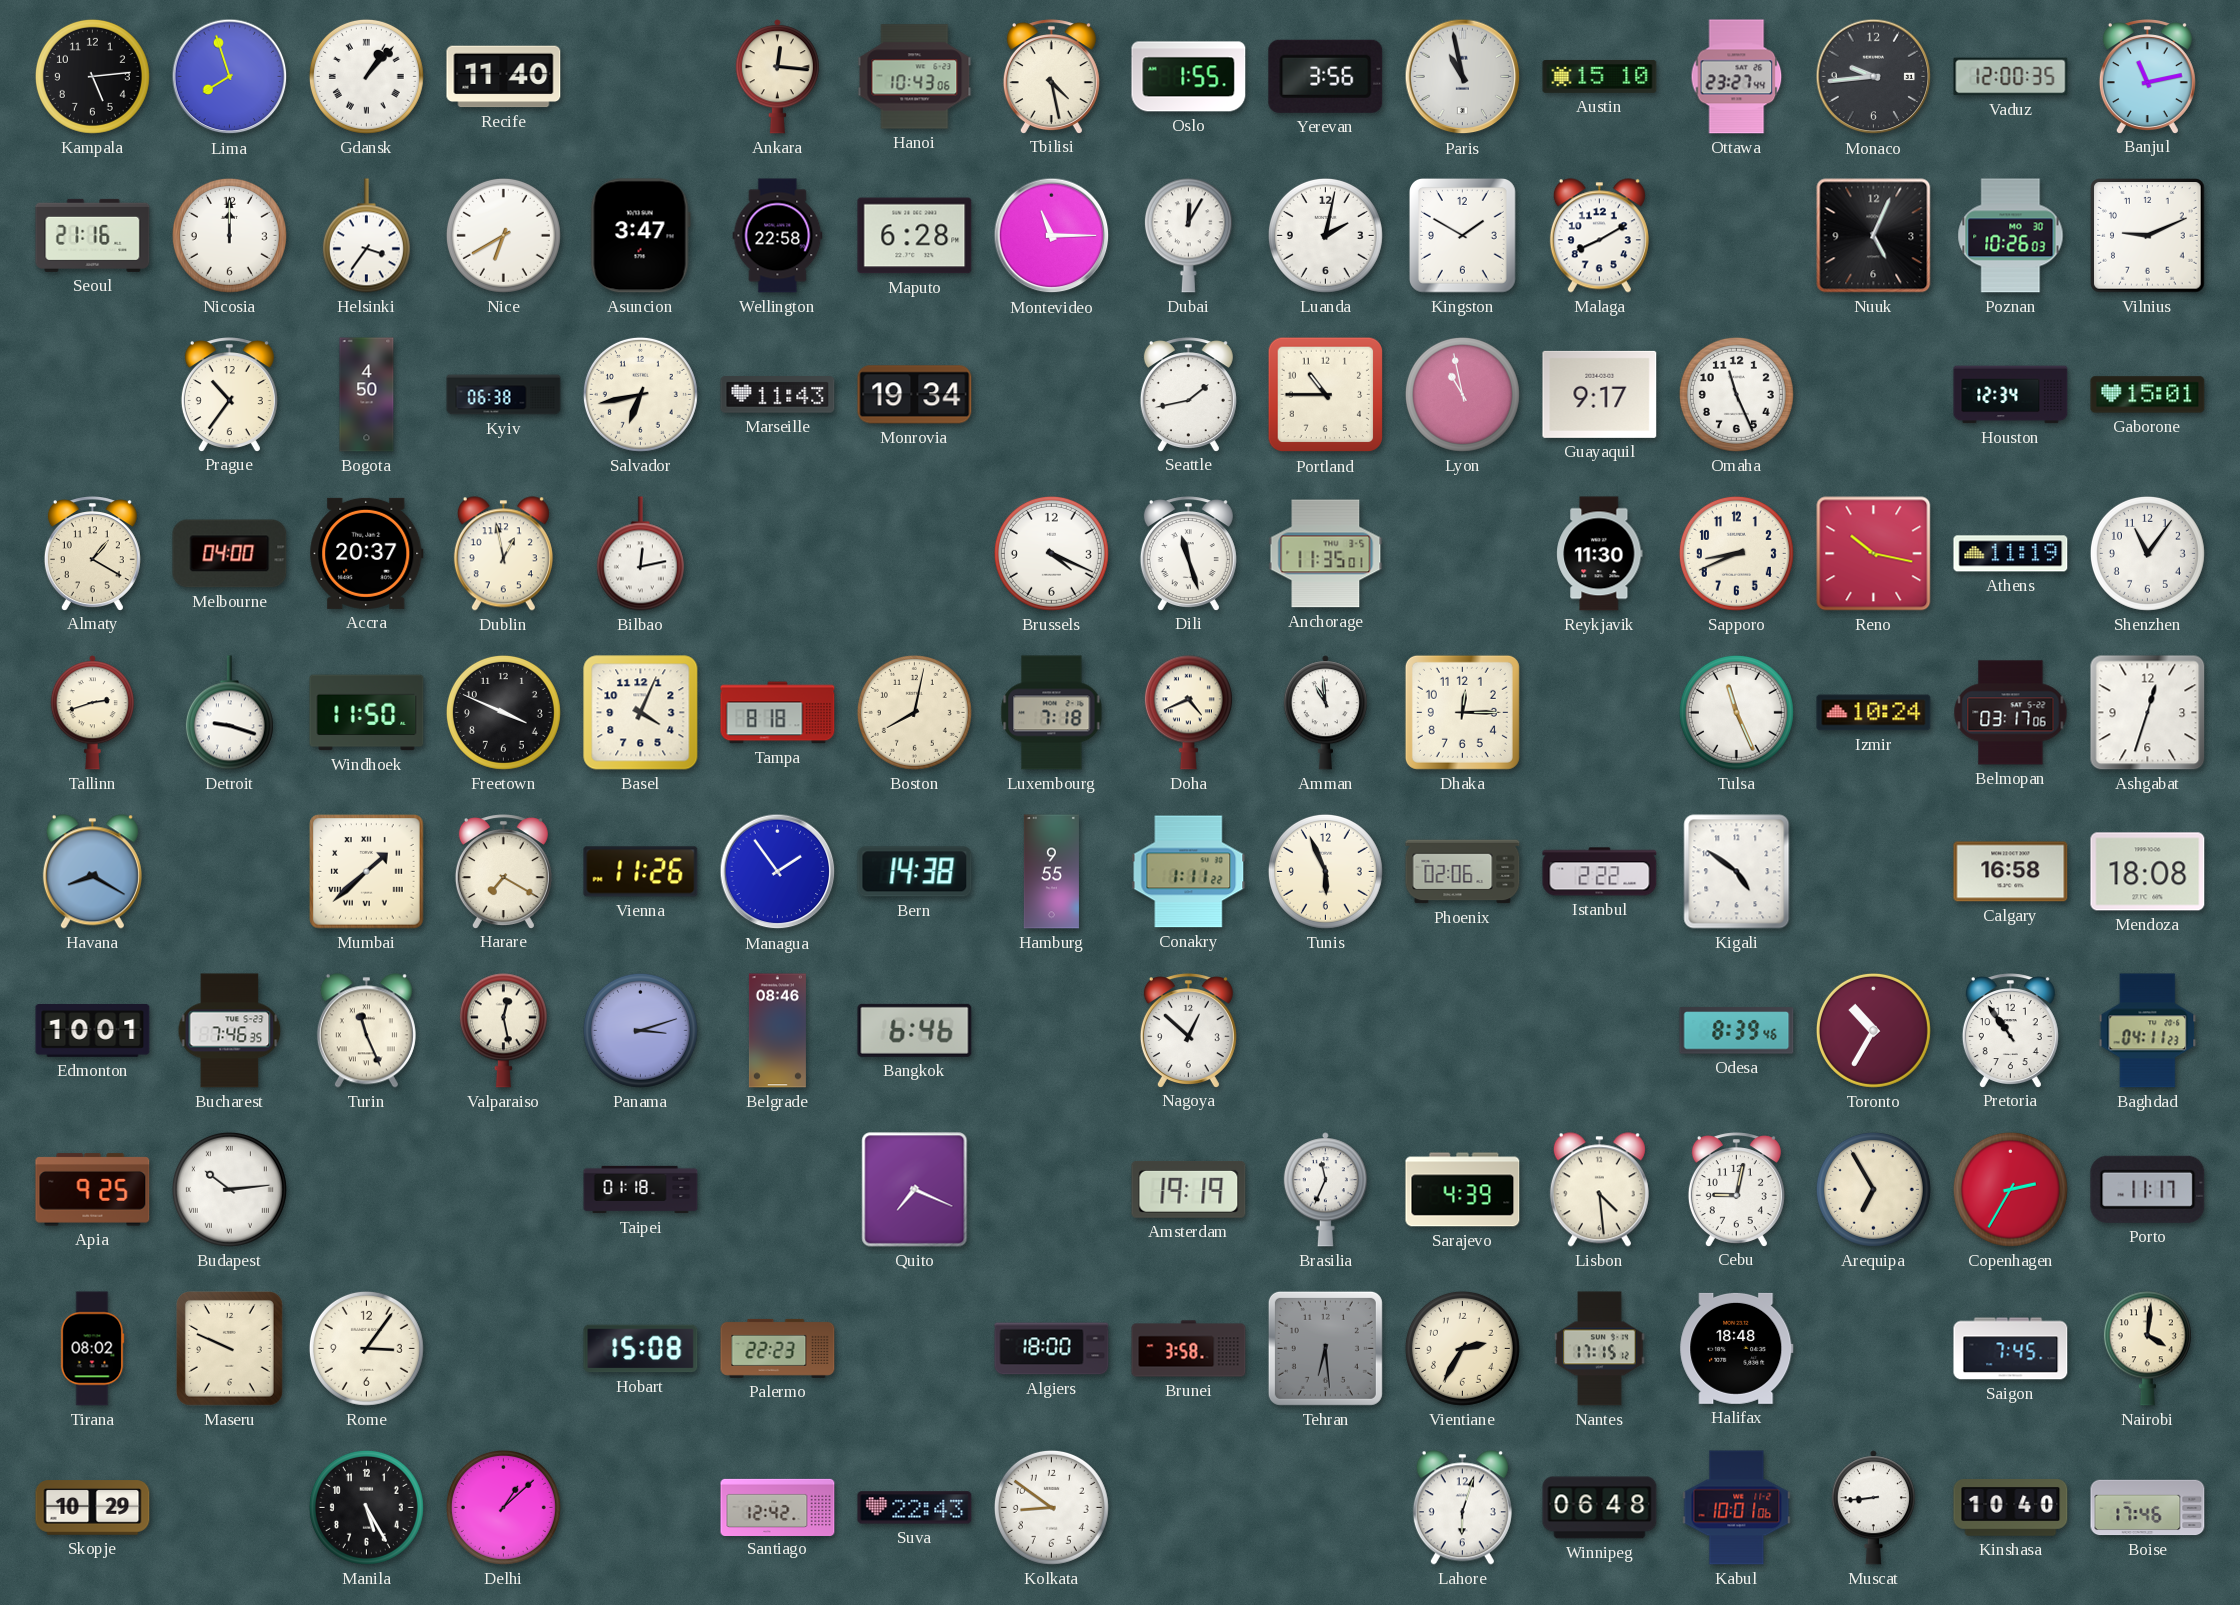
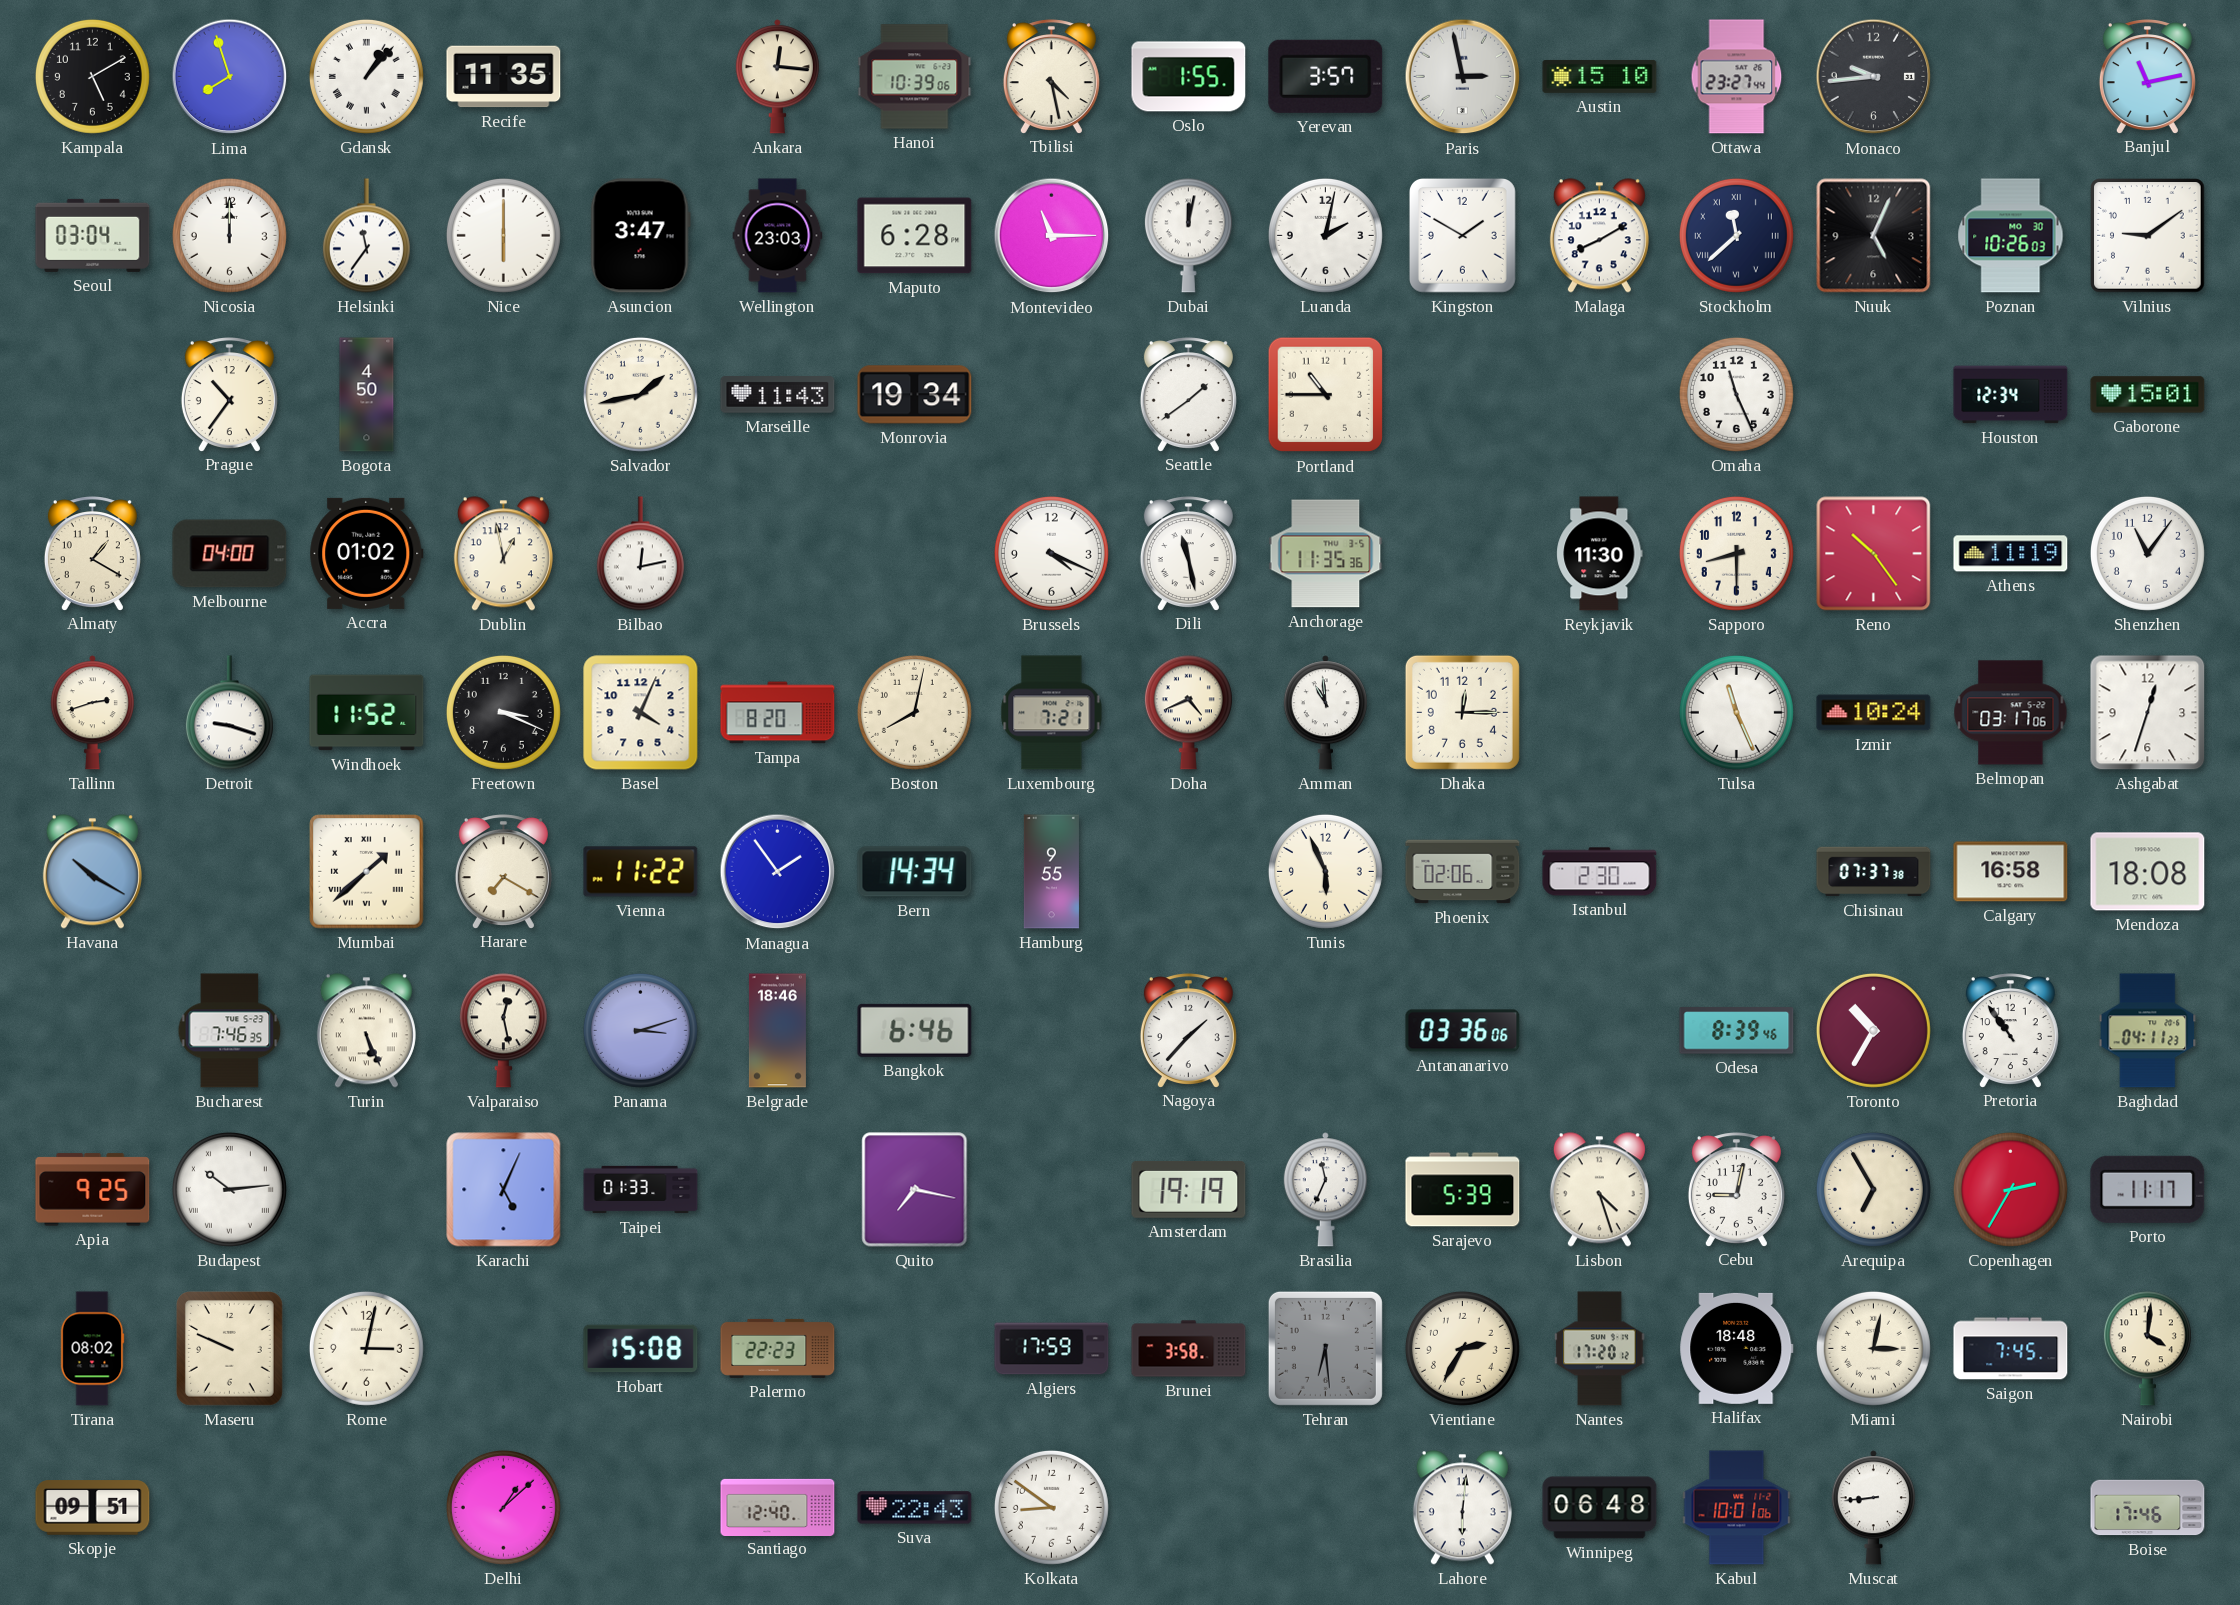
Kampala: 5:14 -> 5:10
Recife: 11:40 -> 11:35
Hanoi: 10:43 -> 10:39
Yerevan: 3:56 -> 3:57
Paris: 10:58 -> 2:58
Vaduz: 12:00 -> none
Seoul: 21:16 -> 03:04
Helsinki: 3:36 -> 11:36
Nice: 6:40 -> 6:00
Wellington: 22:58 -> 23:03
Dubai: 12:05 -> 12:02
Stockholm: none -> 11:38
Vilnius: 9:11 -> 9:09
Kyiv: 06:38 -> none
Salvador: 6:43 -> 1:43
Seattle: 1:43 -> 1:39
Lyon: 10:58 -> none
Guayaquil: 9:17 -> none
Accra: 20:37 -> 01:02
Dili: 11:27 -> 11:28
Anchorage: 11:35:01 -> 11:35:36
Sapporo: 8:41 -> 8:30
Reno: 10:17 -> 10:24
Windhoek: 11:50 -> 11:52
Freetown: 3:49 -> 3:19
Tampa: 8:18 -> 8:20
Luxembourg: 7:18 -> 7:21
Havana: 8:20 -> 10:20
Vienna: 11:26 -> 11:22
Bern: 14:38 -> 14:34
Conakry: 1:11 -> none
Istanbul: 2:22 -> 2:30
Kigali: 4:51 -> none
Chisinau: none -> 07:37
Edmonton: 10:01 -> none
Turin: 11:26 -> 5:26
Belgrade: 08:46 -> 18:46
Nagoya: 12:52 -> 1:37
Antananarivo: none -> 03:36
Karachi: none -> 5:04
Taipei: 01:18 -> 01:33
Quito: 7:19 -> 7:17
Sarajevo: 4:39 -> 5:39
Lisbon: 4:29 -> 4:27
Rome: 3:06 -> 3:02
Algiers: 18:00 -> 17:59
Nantes: 17:15 -> 17:20
Miami: none -> 3:02
Skopje: 10:29 -> 09:51
Manila: 5:25 -> none
Santiago: 12:42 -> 12:40
Lahore: 6:03 -> 6:01
Kinshasa: 10:40 -> none
